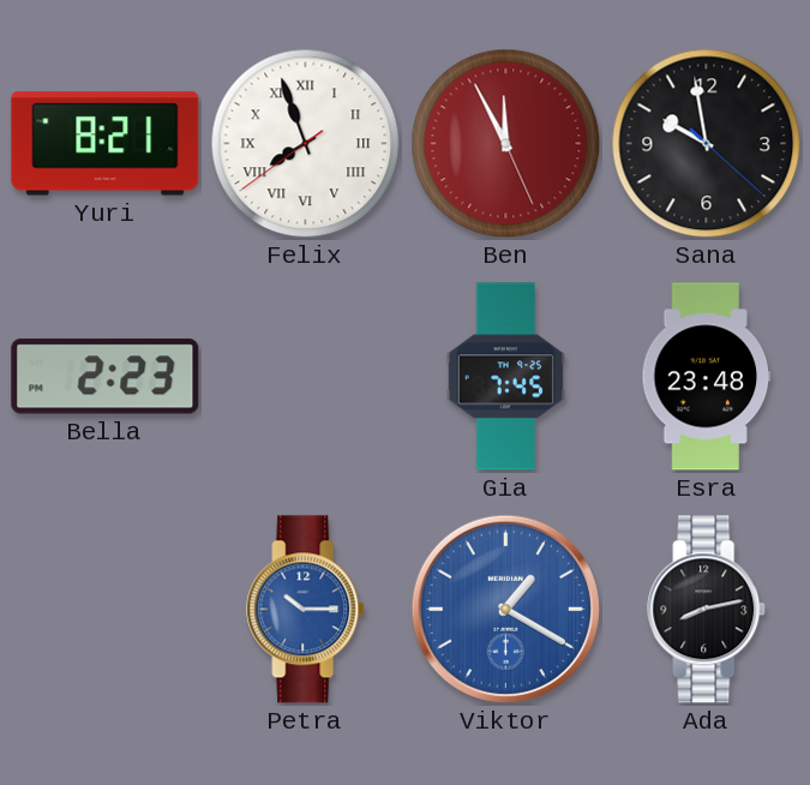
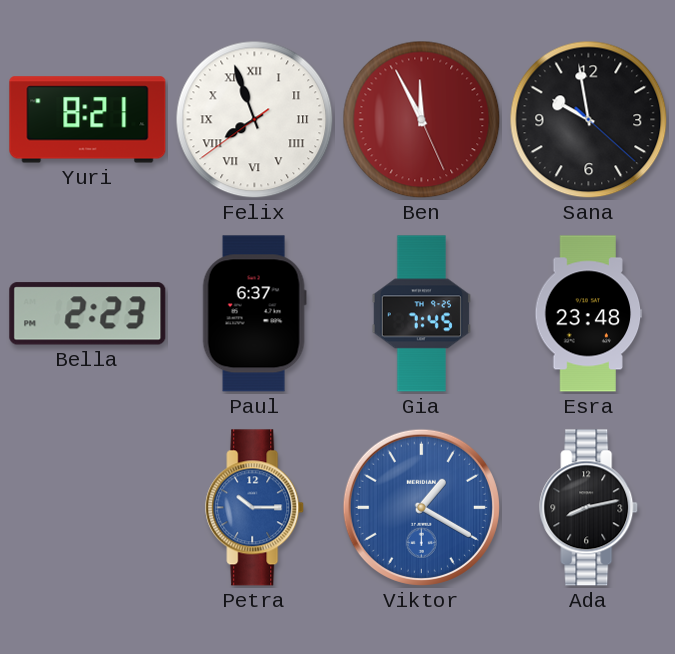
Paul: none -> 6:37
